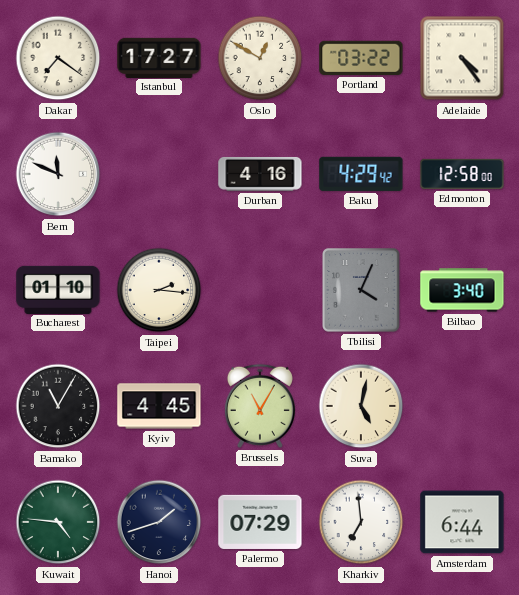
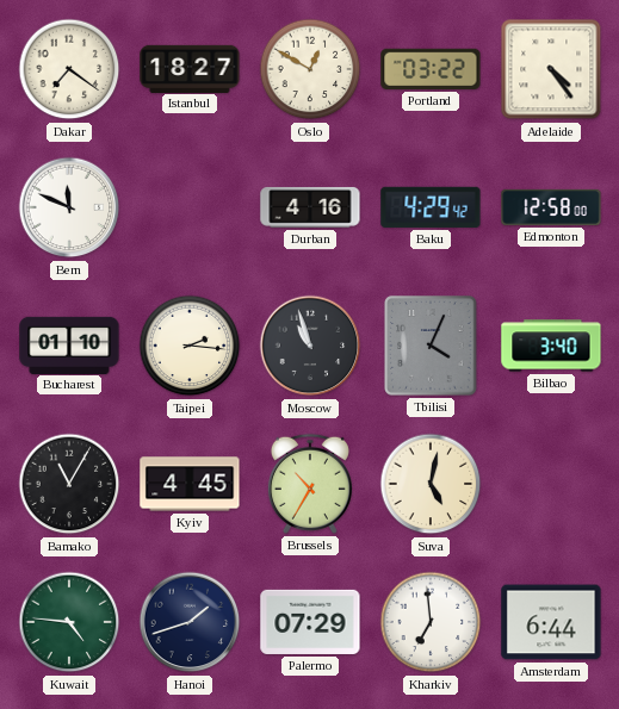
Istanbul: 17:27 -> 18:27
Moscow: none -> 10:57
Brussels: 11:05 -> 10:35
